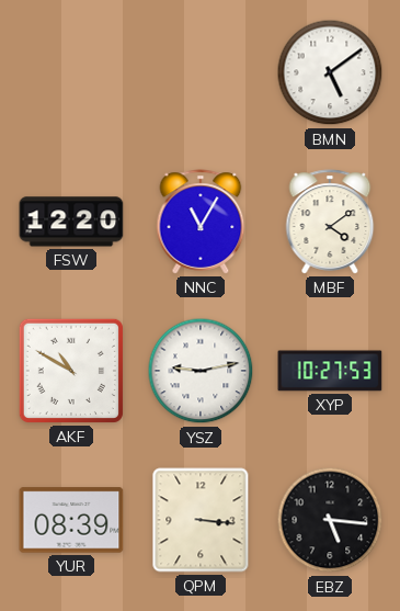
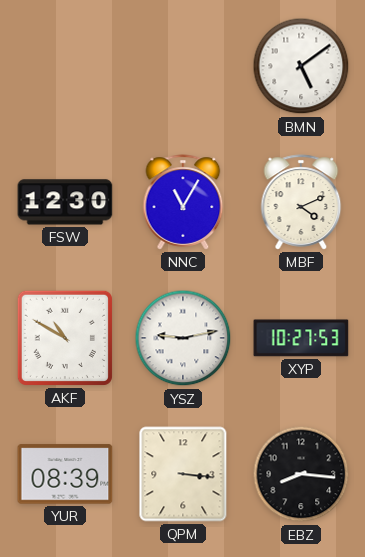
FSW: 12:20 -> 12:30
MBF: 4:09 -> 4:11
EBZ: 5:16 -> 8:16
